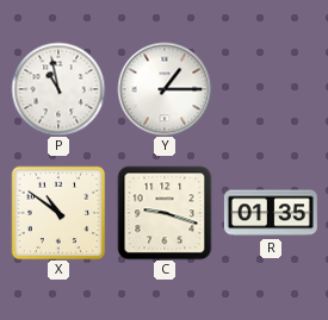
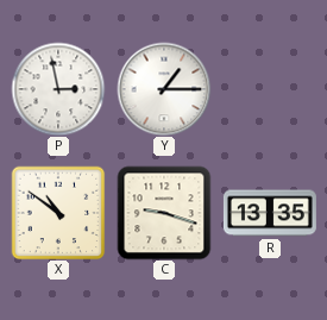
P: 10:58 -> 2:58
R: 01:35 -> 13:35
